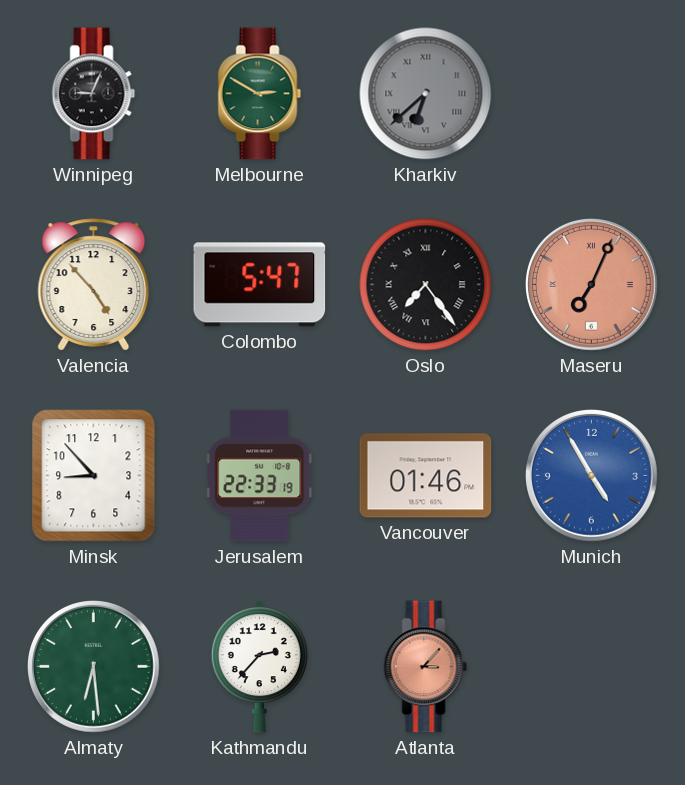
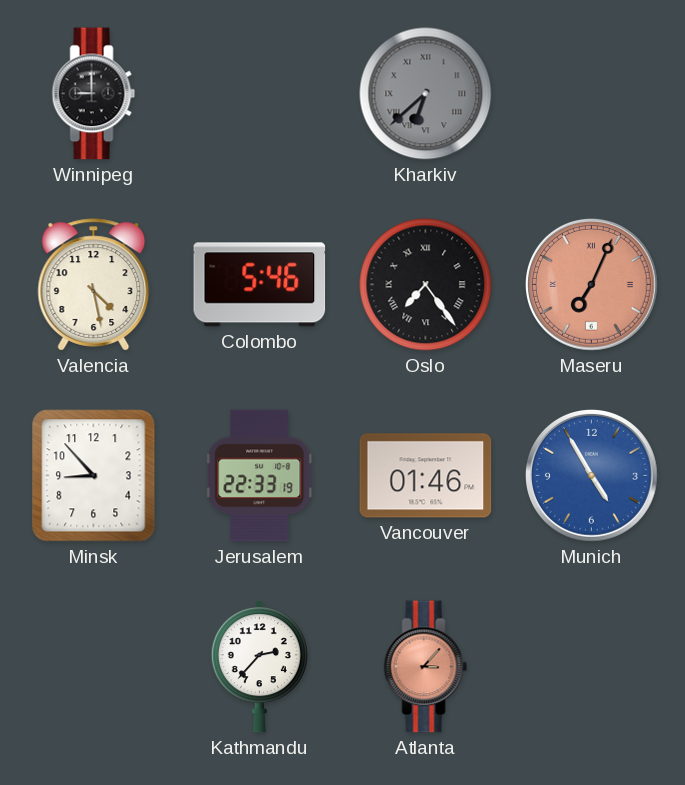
Winnipeg: 9:04 -> 9:00
Melbourne: 2:50 -> none
Valencia: 4:53 -> 4:28
Colombo: 5:47 -> 5:46
Almaty: 6:29 -> none
